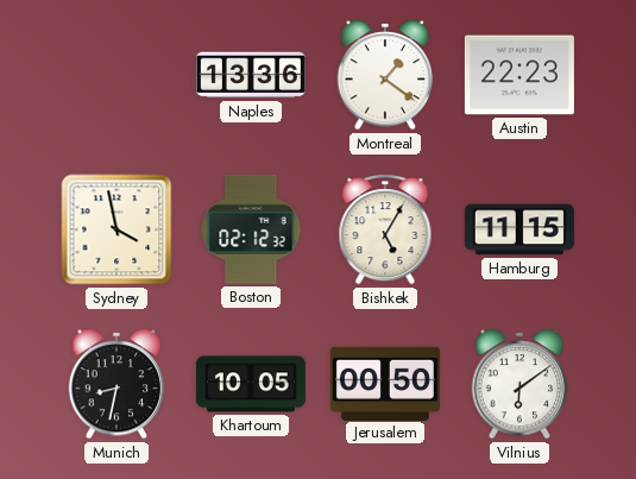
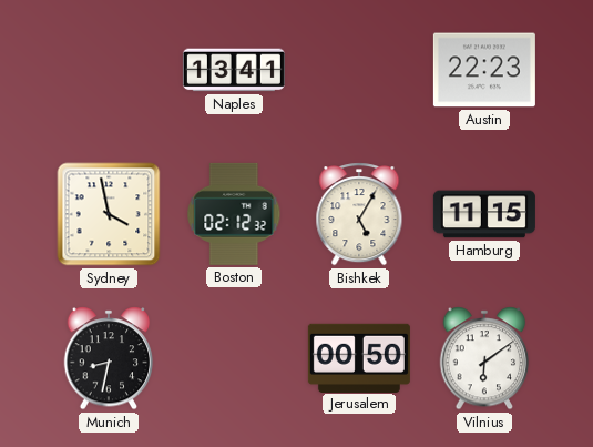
Naples: 13:36 -> 13:41
Montreal: 1:21 -> none
Khartoum: 10:05 -> none
